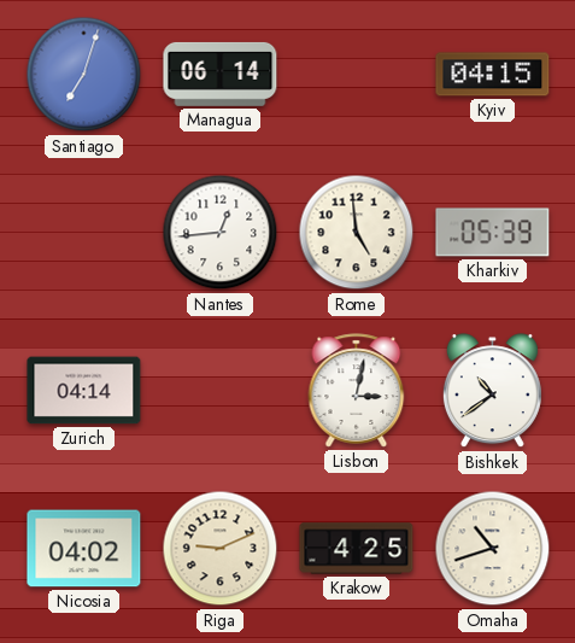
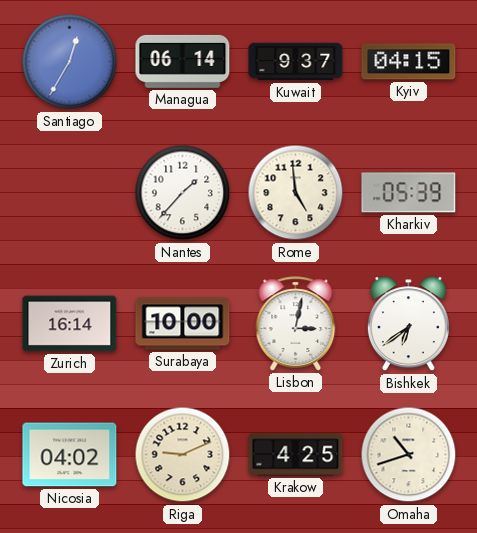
Santiago: 7:03 -> 12:35
Kuwait: none -> 9:37
Nantes: 12:44 -> 1:37
Zurich: 04:14 -> 16:14
Surabaya: none -> 10:00
Bishkek: 10:39 -> 6:39
